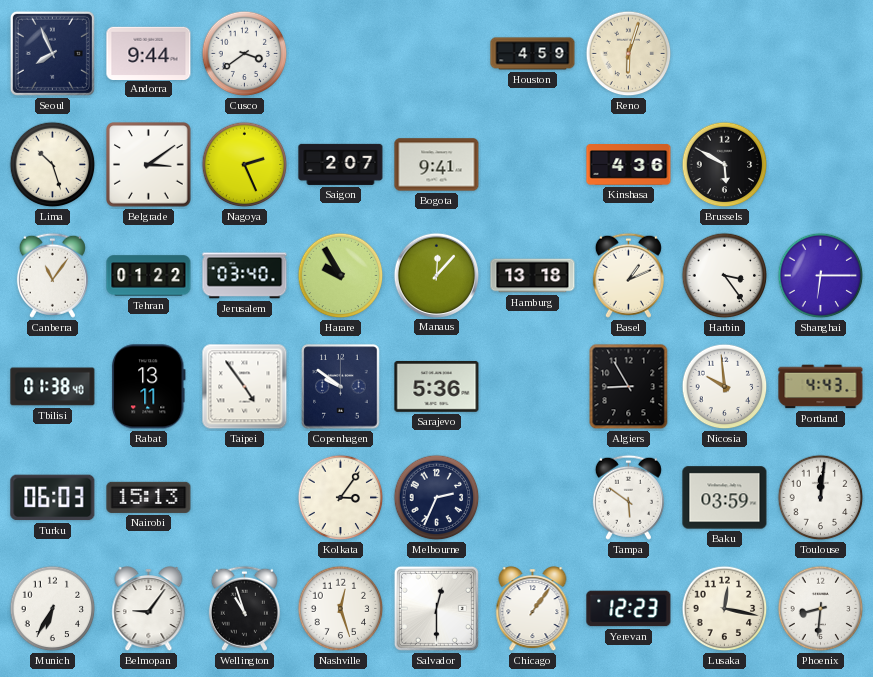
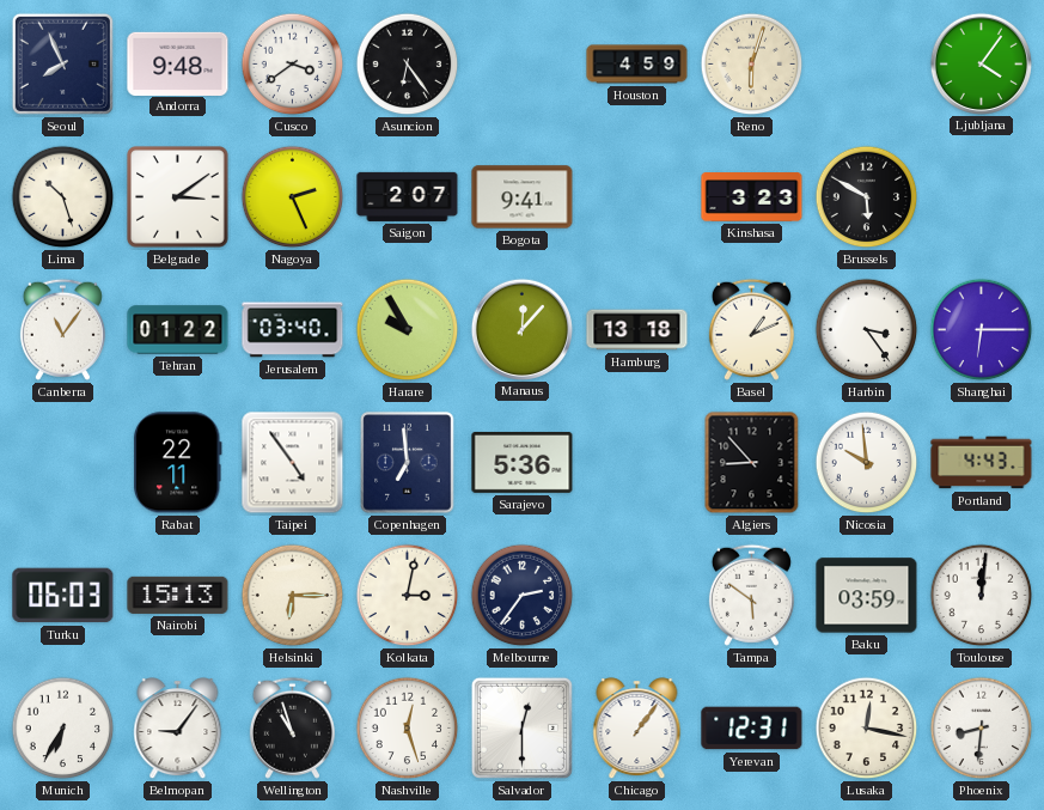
Andorra: 9:44 -> 9:48
Asuncion: none -> 6:24
Ljubljana: none -> 4:06
Kinshasa: 4:36 -> 3:23
Tbilisi: 01:38 -> none
Rabat: 13:11 -> 22:11
Copenhagen: 9:51 -> 6:59
Algiers: 8:55 -> 8:53
Helsinki: none -> 6:15
Kolkata: 3:06 -> 3:02
Melbourne: 2:34 -> 2:36
Yerevan: 12:23 -> 12:31
